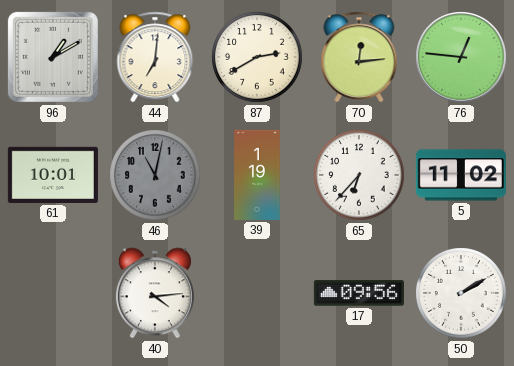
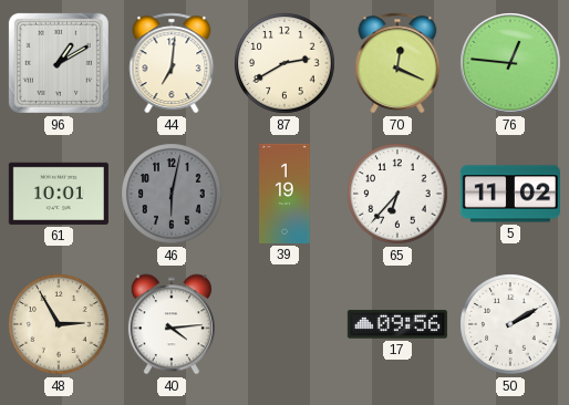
70: 12:14 -> 12:19
46: 11:02 -> 6:02
48: none -> 2:55
